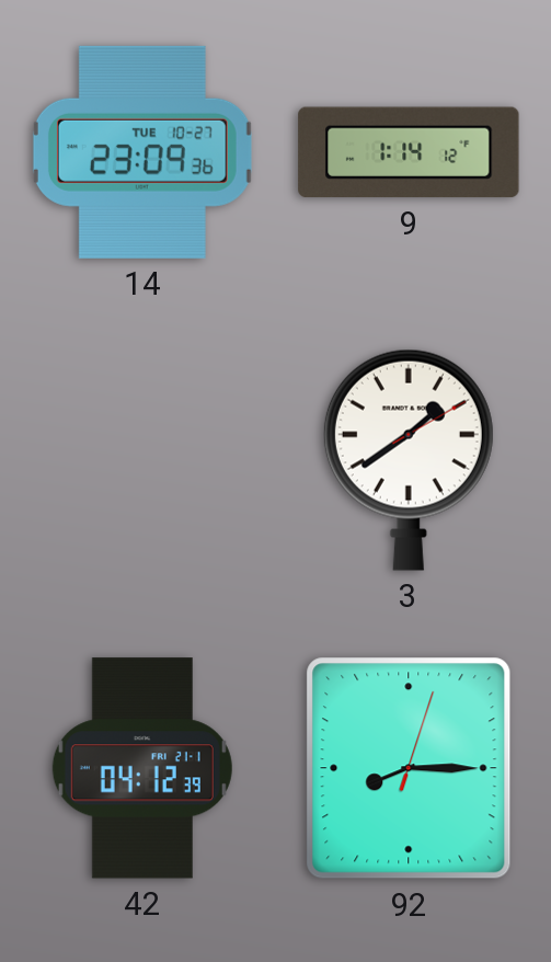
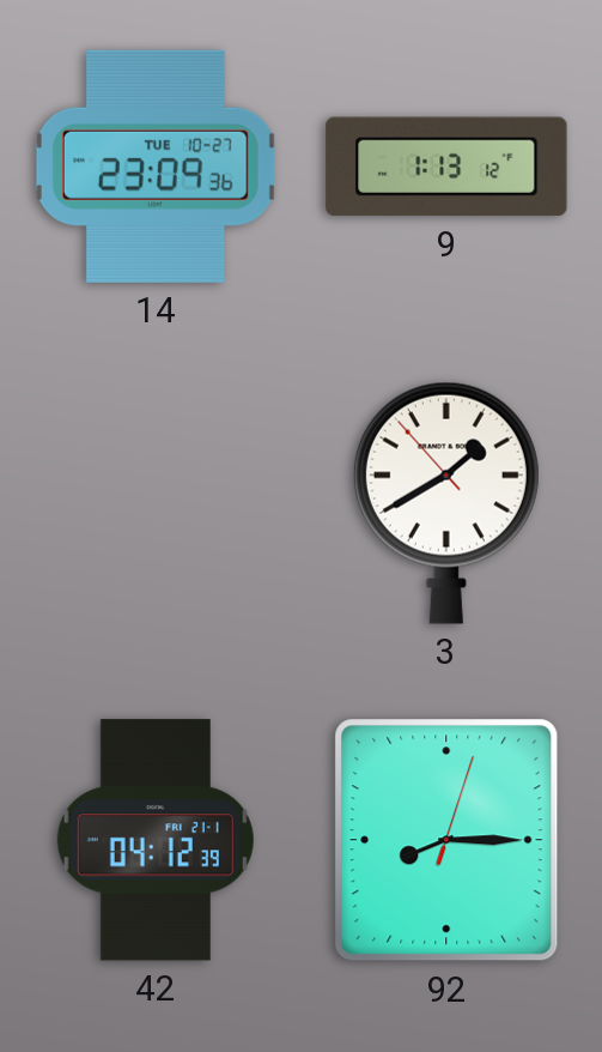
9: 1:14 -> 1:13
3: 1:39:10 -> 1:39:53
